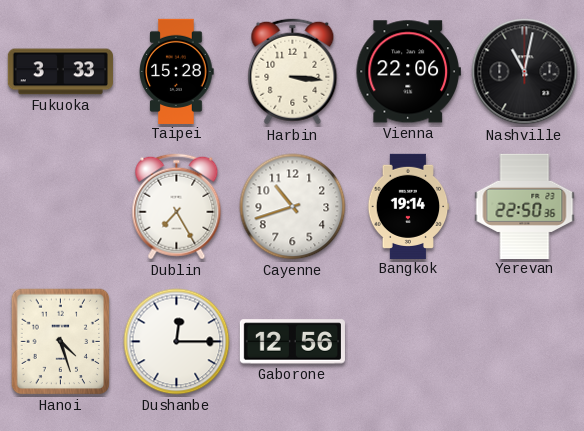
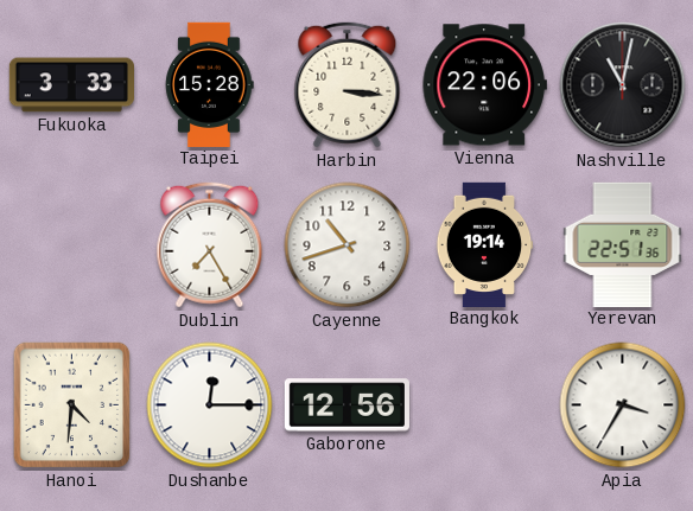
Yerevan: 22:50 -> 22:51
Hanoi: 4:27 -> 4:31
Apia: none -> 3:35
